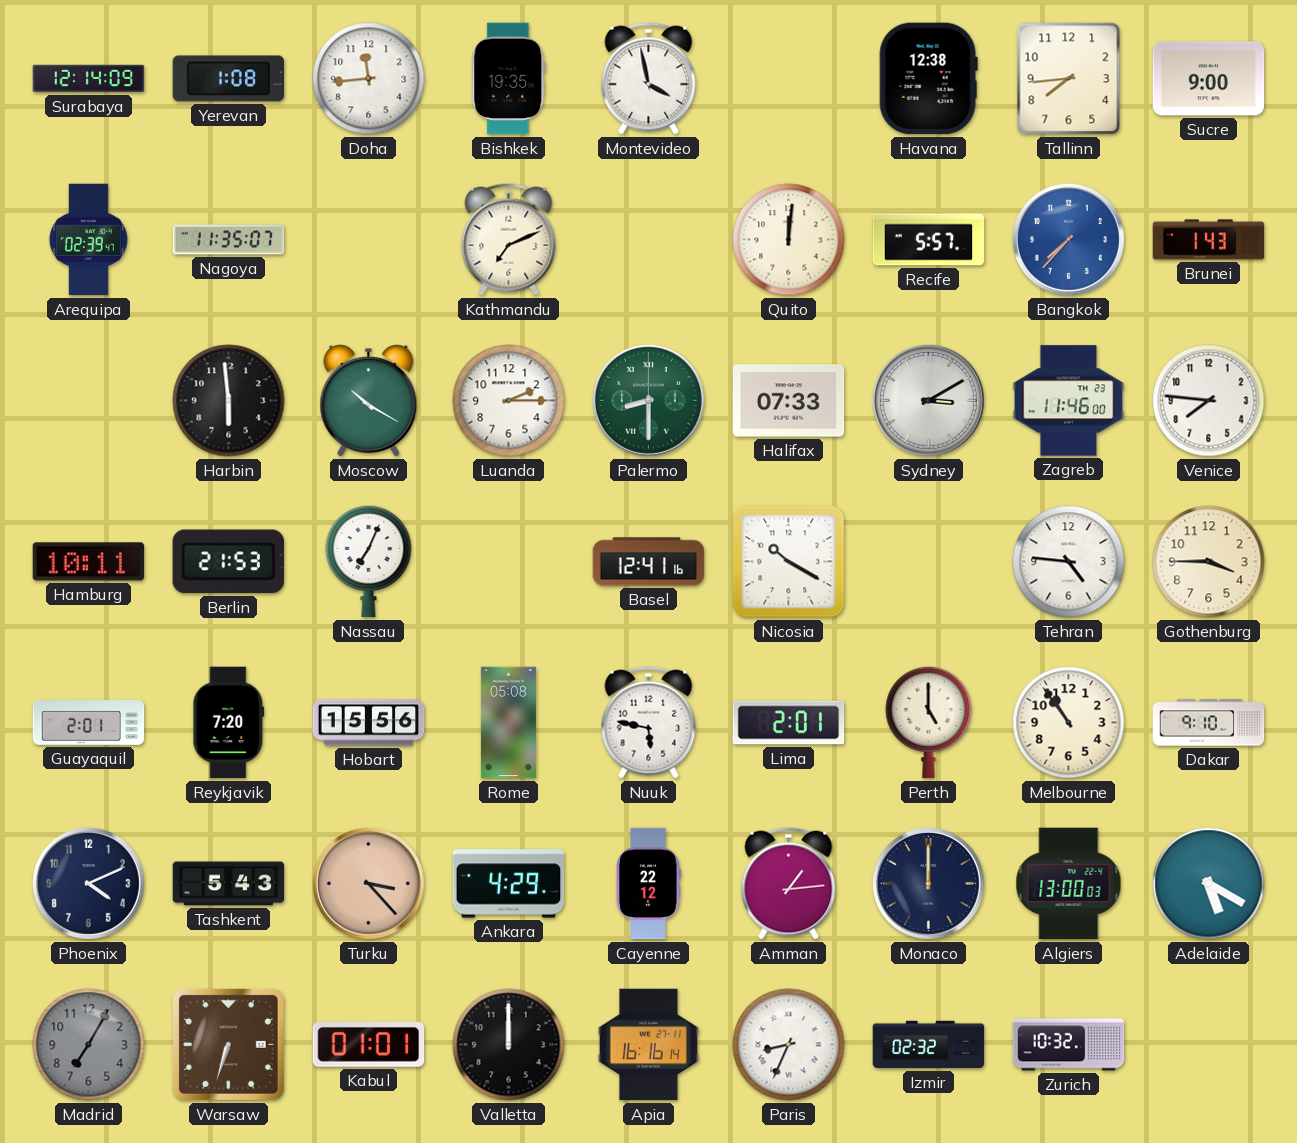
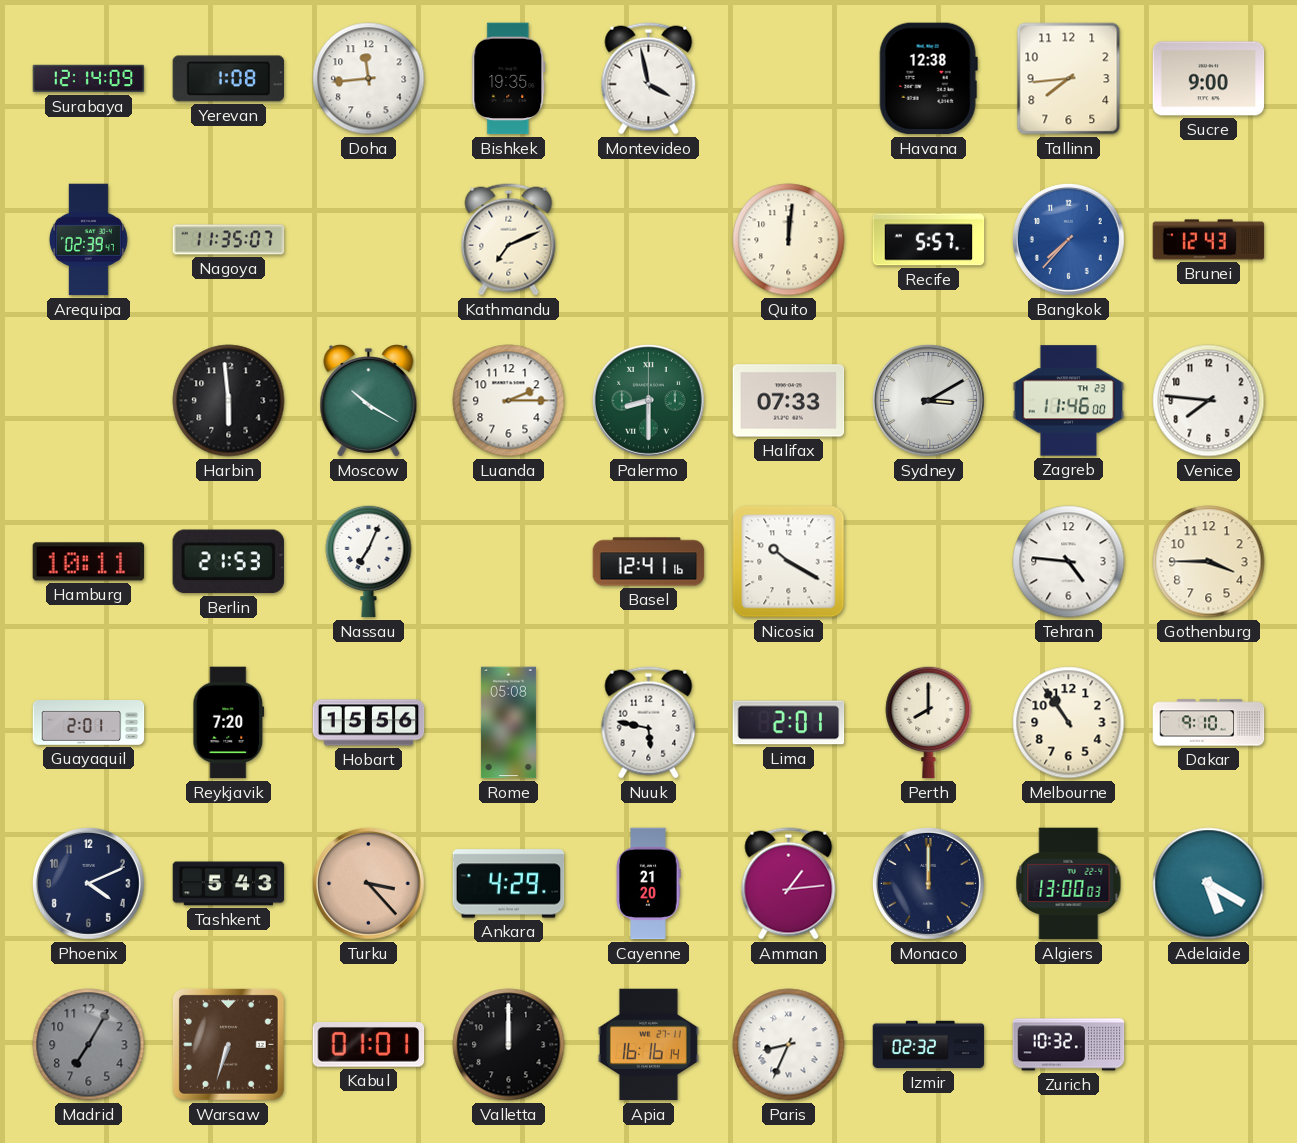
Brunei: 1:43 -> 12:43
Perth: 5:00 -> 8:00
Cayenne: 22:12 -> 21:20
